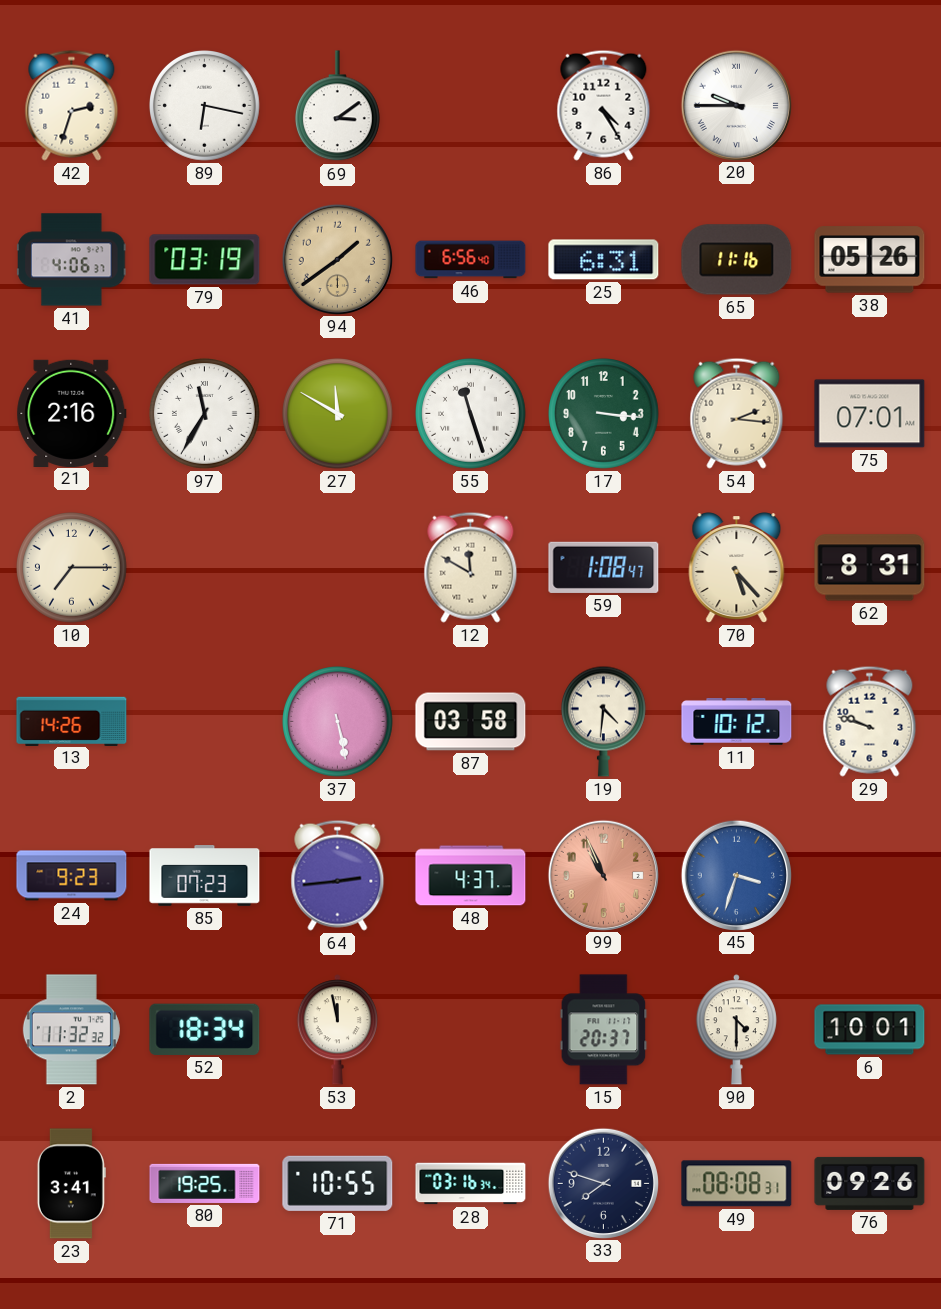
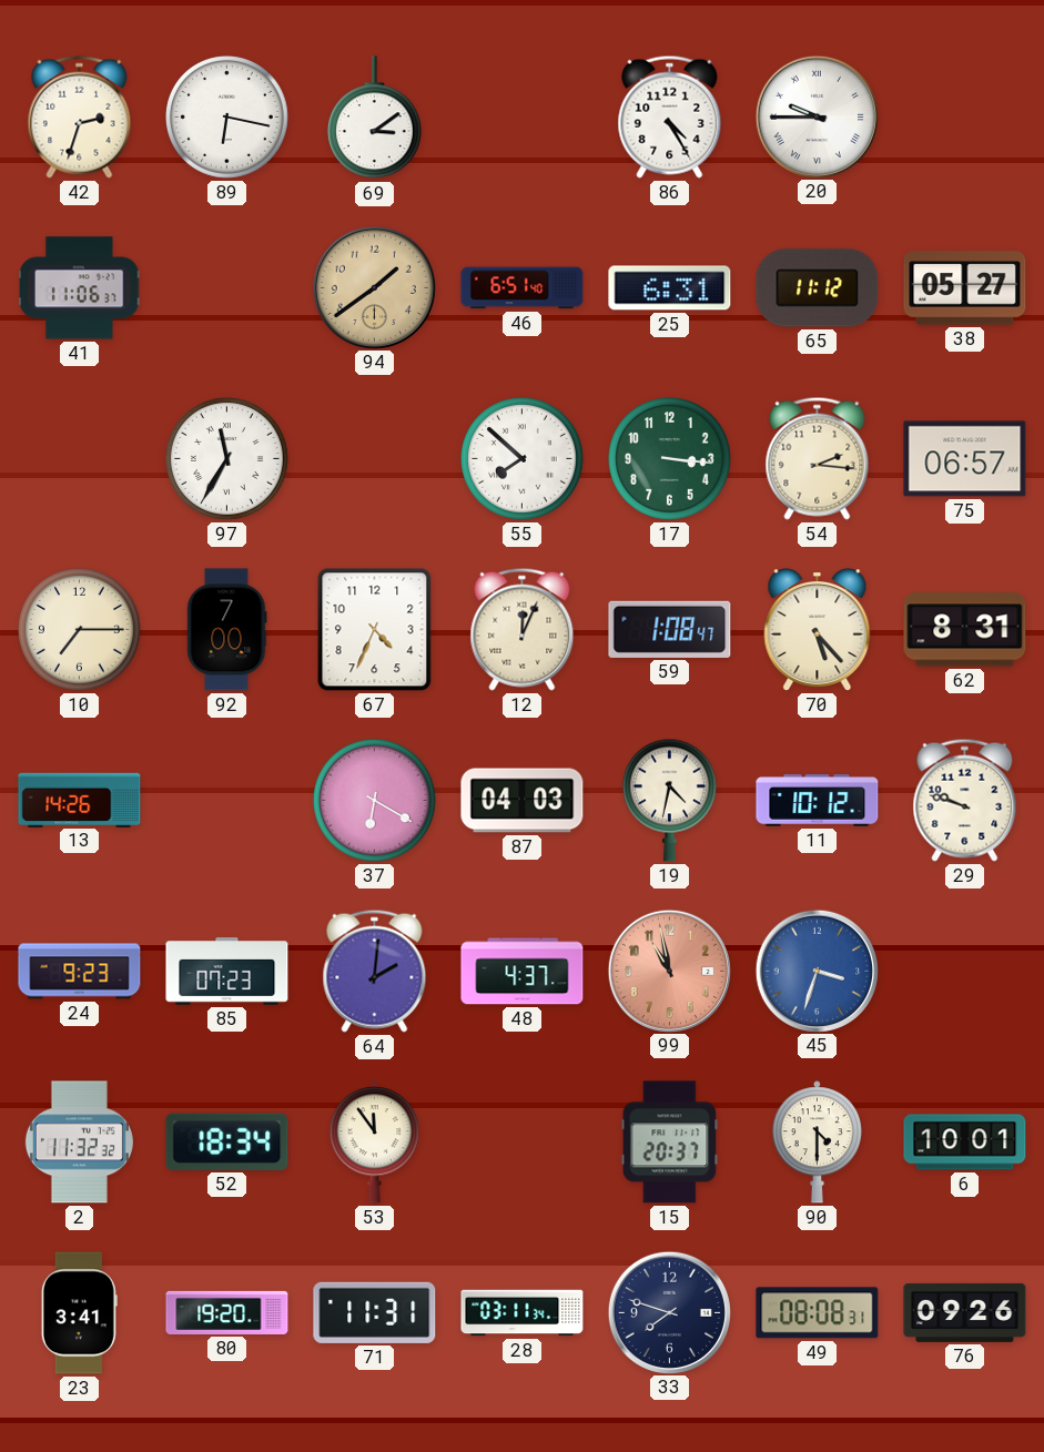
41: 4:06 -> 11:06
79: 03:19 -> none
46: 6:56 -> 6:51
65: 11:16 -> 11:12
38: 05:26 -> 05:27
21: 2:16 -> none
27: 11:50 -> none
55: 11:27 -> 7:52
75: 07:01 -> 06:57
92: none -> 7:00
67: none -> 4:34
12: 11:50 -> 12:04
37: 5:28 -> 6:20
87: 03:58 -> 04:03
19: 4:31 -> 4:32
64: 2:44 -> 2:01
99: 10:56 -> 10:58
53: 11:58 -> 11:54
80: 19:25 -> 19:20
71: 10:55 -> 11:31
28: 03:16 -> 03:11
